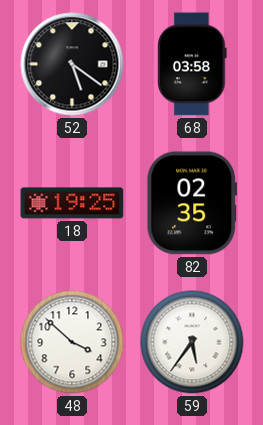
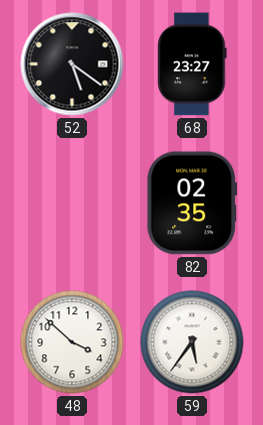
68: 03:58 -> 23:27
18: 19:25 -> none
